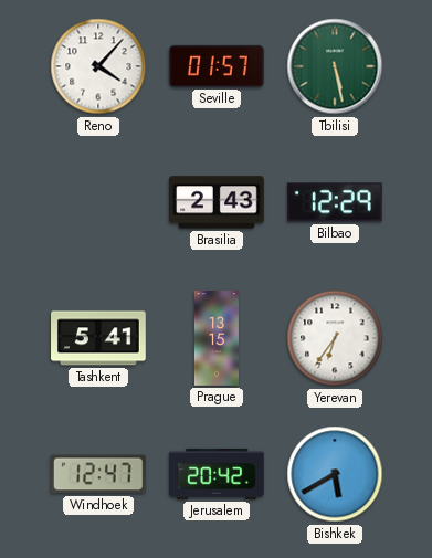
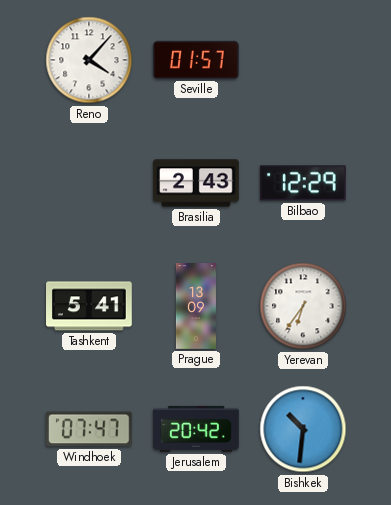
Tbilisi: 5:28 -> none
Prague: 13:15 -> 13:09
Windhoek: 12:47 -> 07:47
Bishkek: 5:40 -> 10:31
